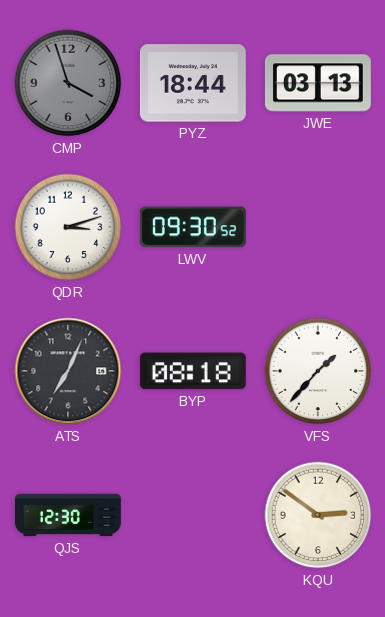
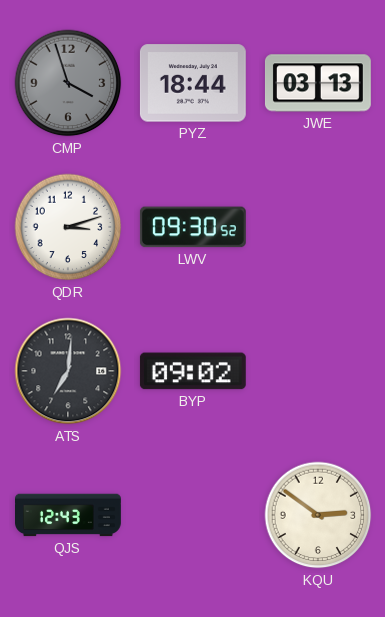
ATS: 7:04 -> 7:01
BYP: 08:18 -> 09:02
VFS: 1:37 -> none
QJS: 12:30 -> 12:43
